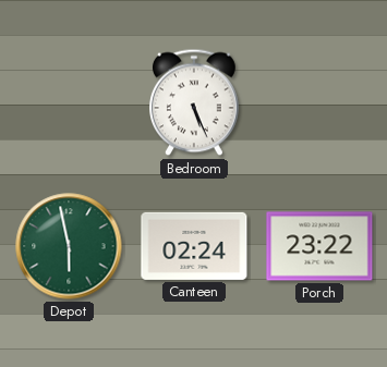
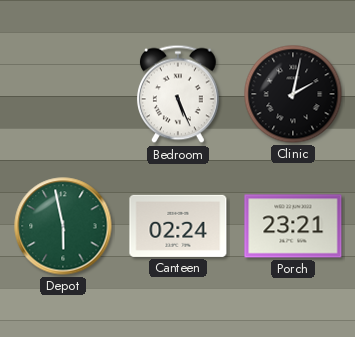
Clinic: none -> 2:02
Porch: 23:22 -> 23:21
